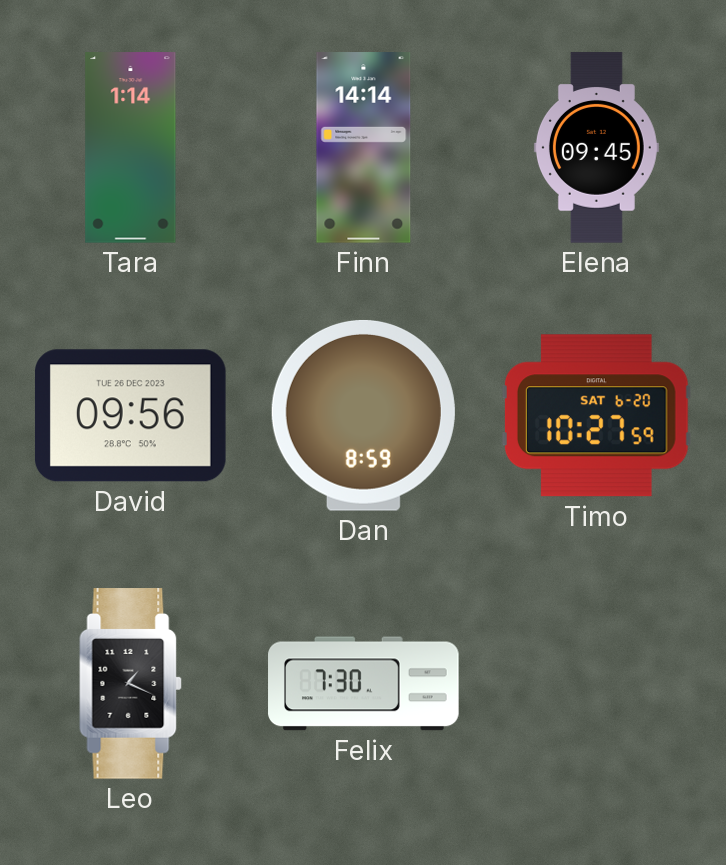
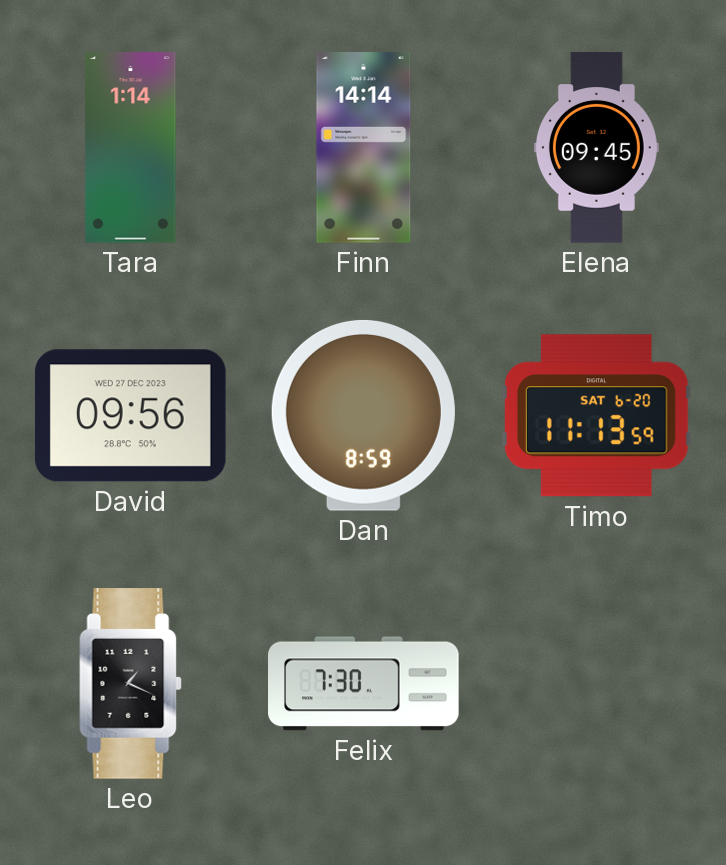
David date: TUE 26 DEC 2023 -> WED 27 DEC 2023
Timo: 10:27 -> 11:13
